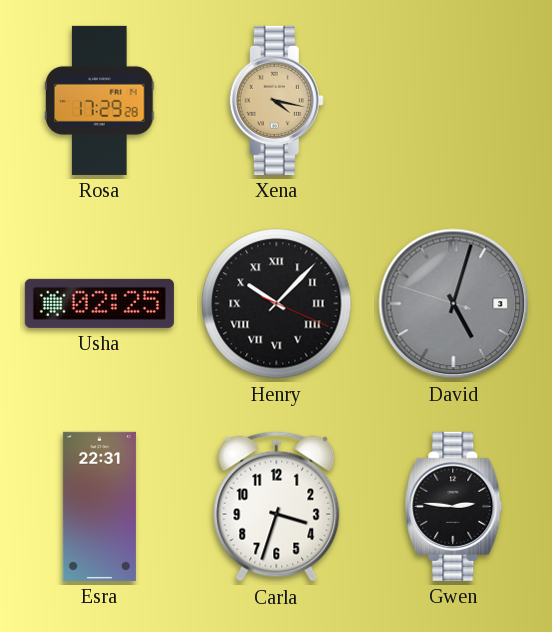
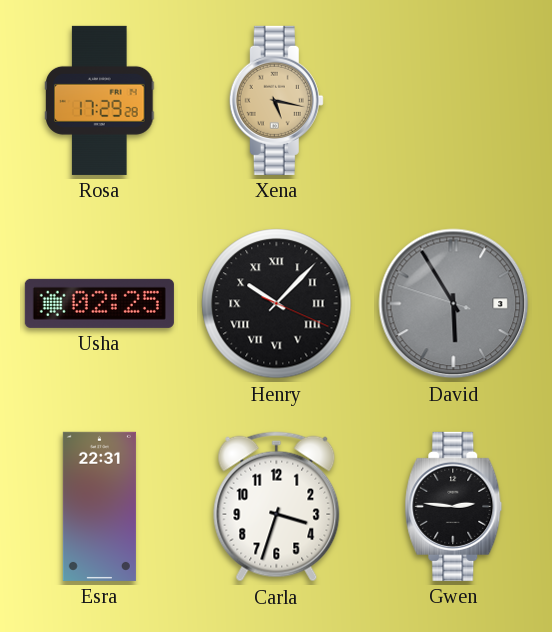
Xena: 4:17 -> 5:17
David: 5:02 -> 5:54
